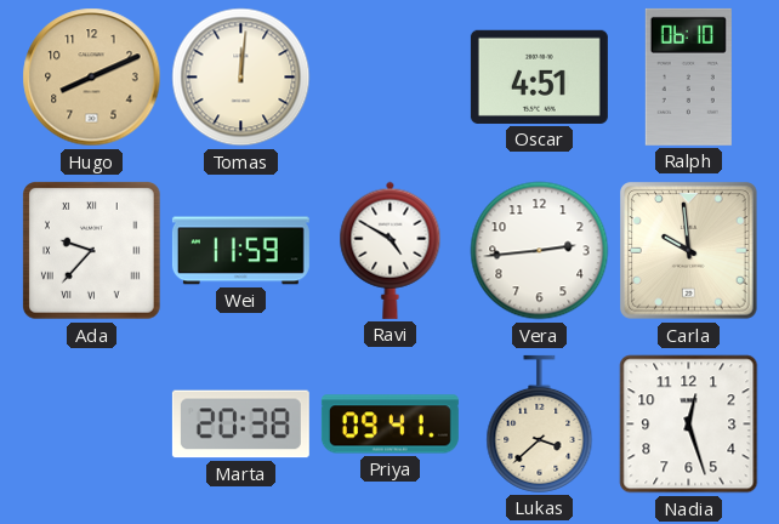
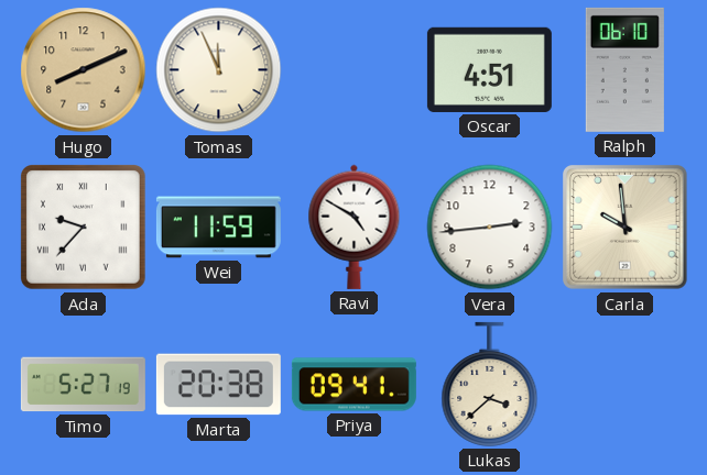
Tomas: 12:01 -> 11:56
Timo: none -> 5:27
Nadia: 12:27 -> none
